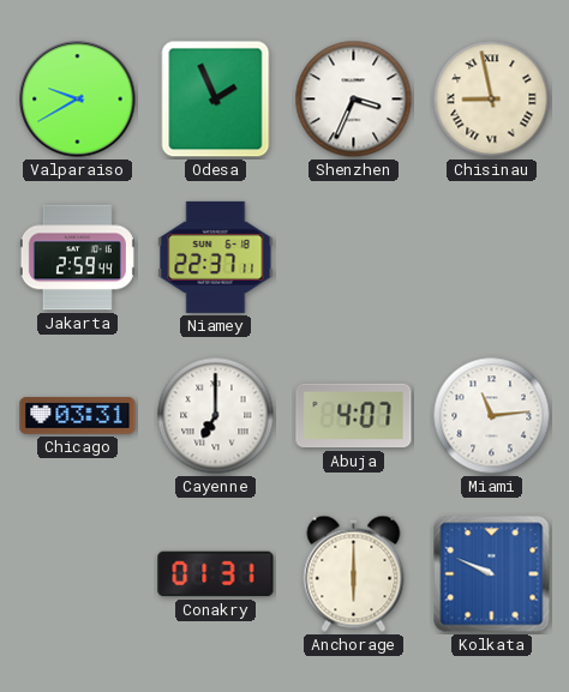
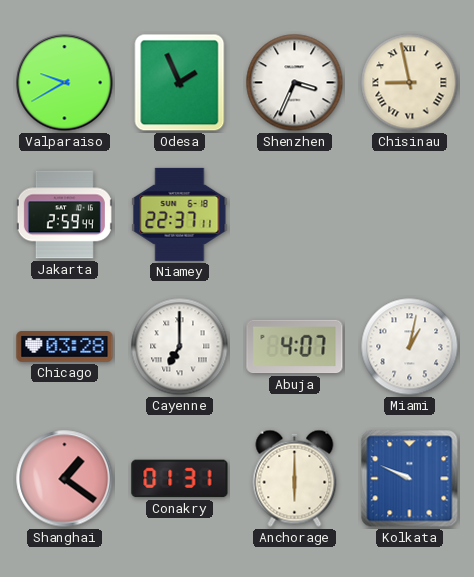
Chicago: 03:31 -> 03:28
Miami: 11:14 -> 1:02
Shanghai: none -> 1:21
